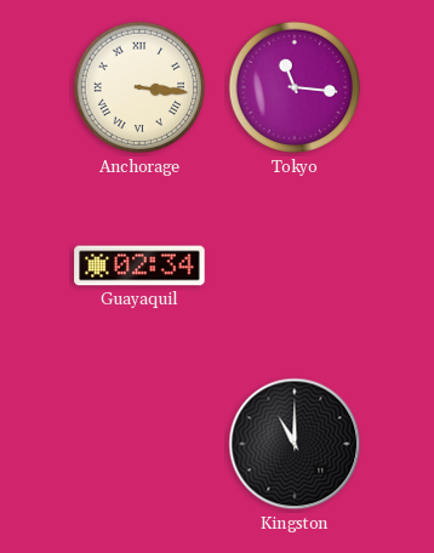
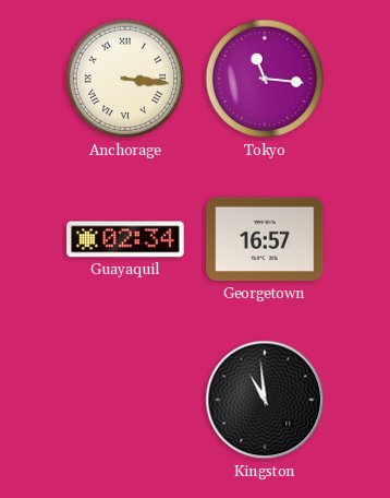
Georgetown: none -> 16:57
Kingston: 11:00 -> 10:59
